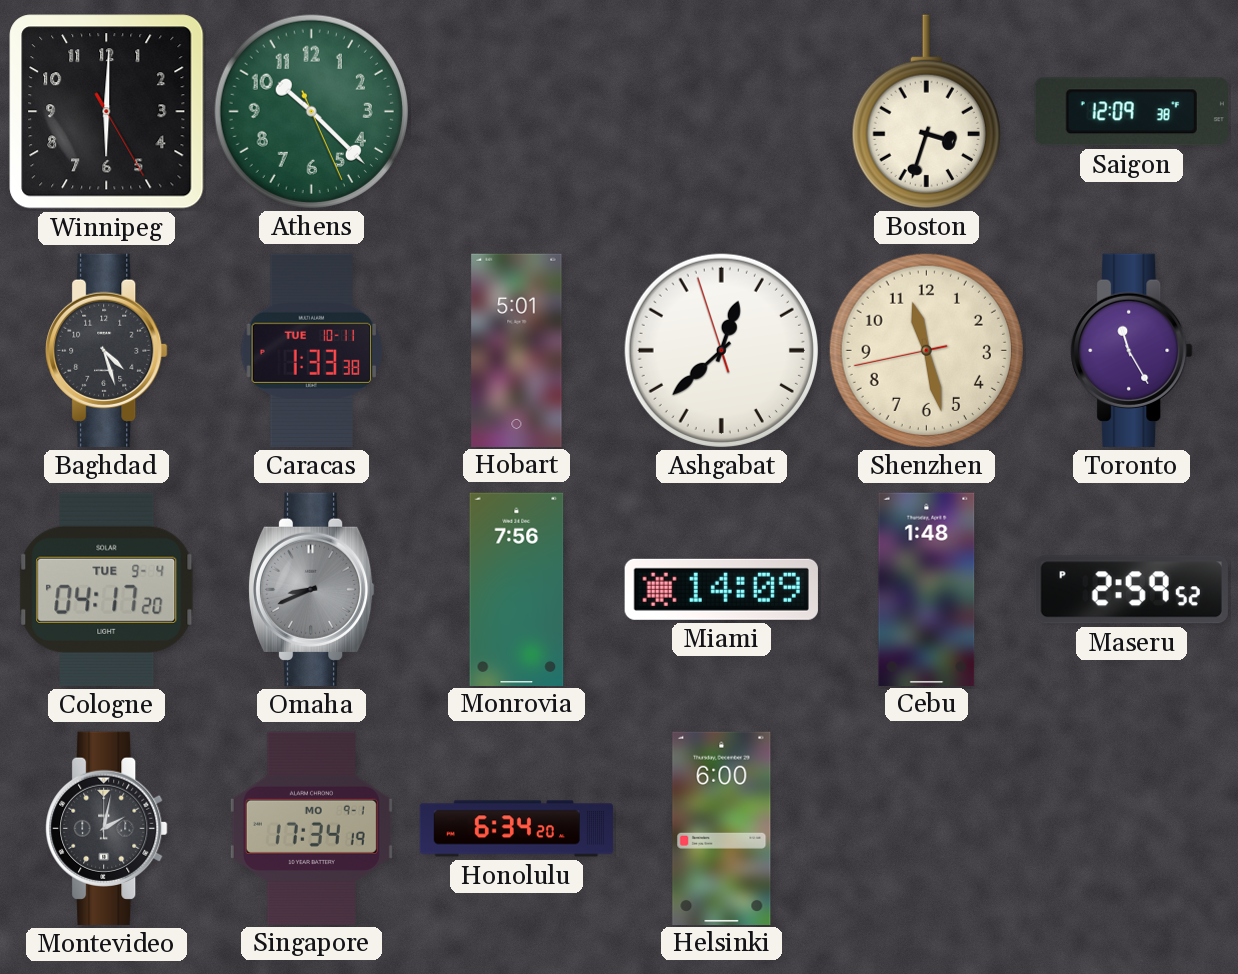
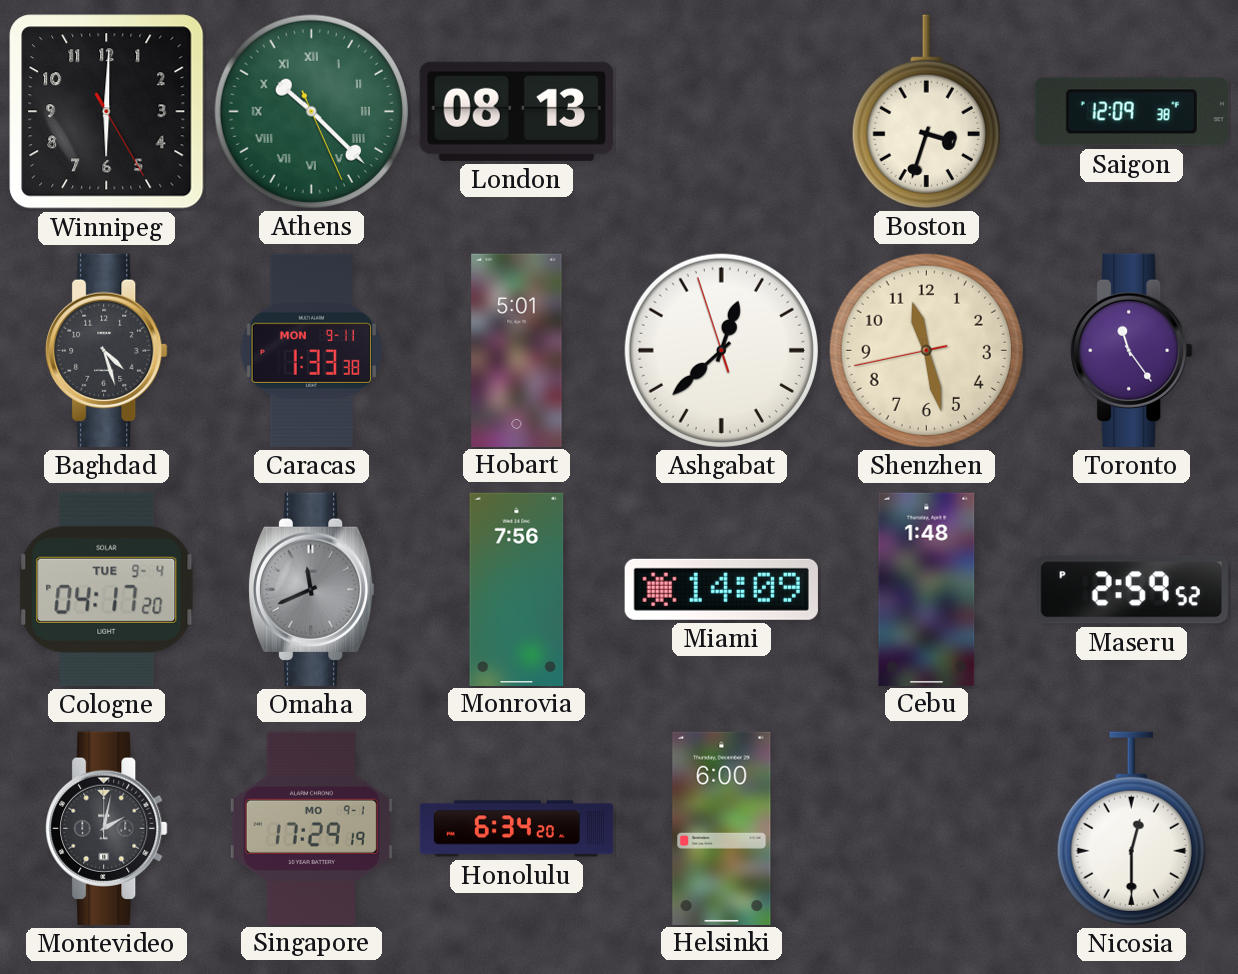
Athens numerals: Arabic -> Roman
London: none -> 08:13
Caracas date: TUE 10-11 -> MON 9-11
Toronto: 11:25 -> 11:24
Omaha: 8:41 -> 11:41
Singapore: 17:34 -> 17:29
Nicosia: none -> 12:30
